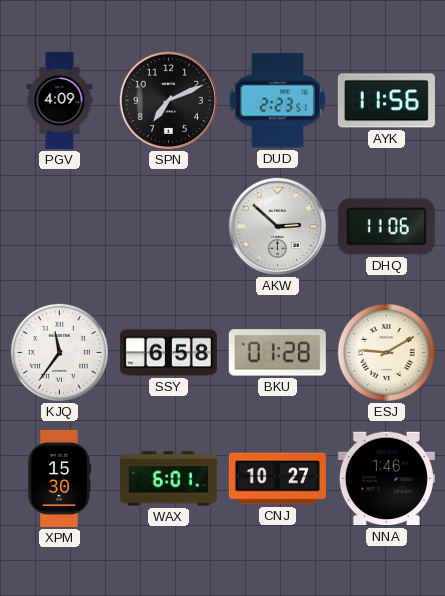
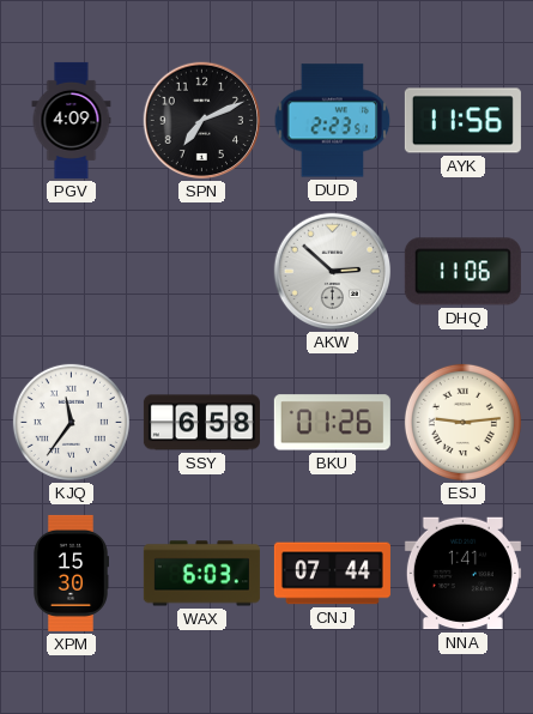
BKU: 01:28 -> 01:26
ESJ: 9:10 -> 9:14
WAX: 6:01 -> 6:03
CNJ: 10:27 -> 07:44
NNA: 1:46 -> 1:41
